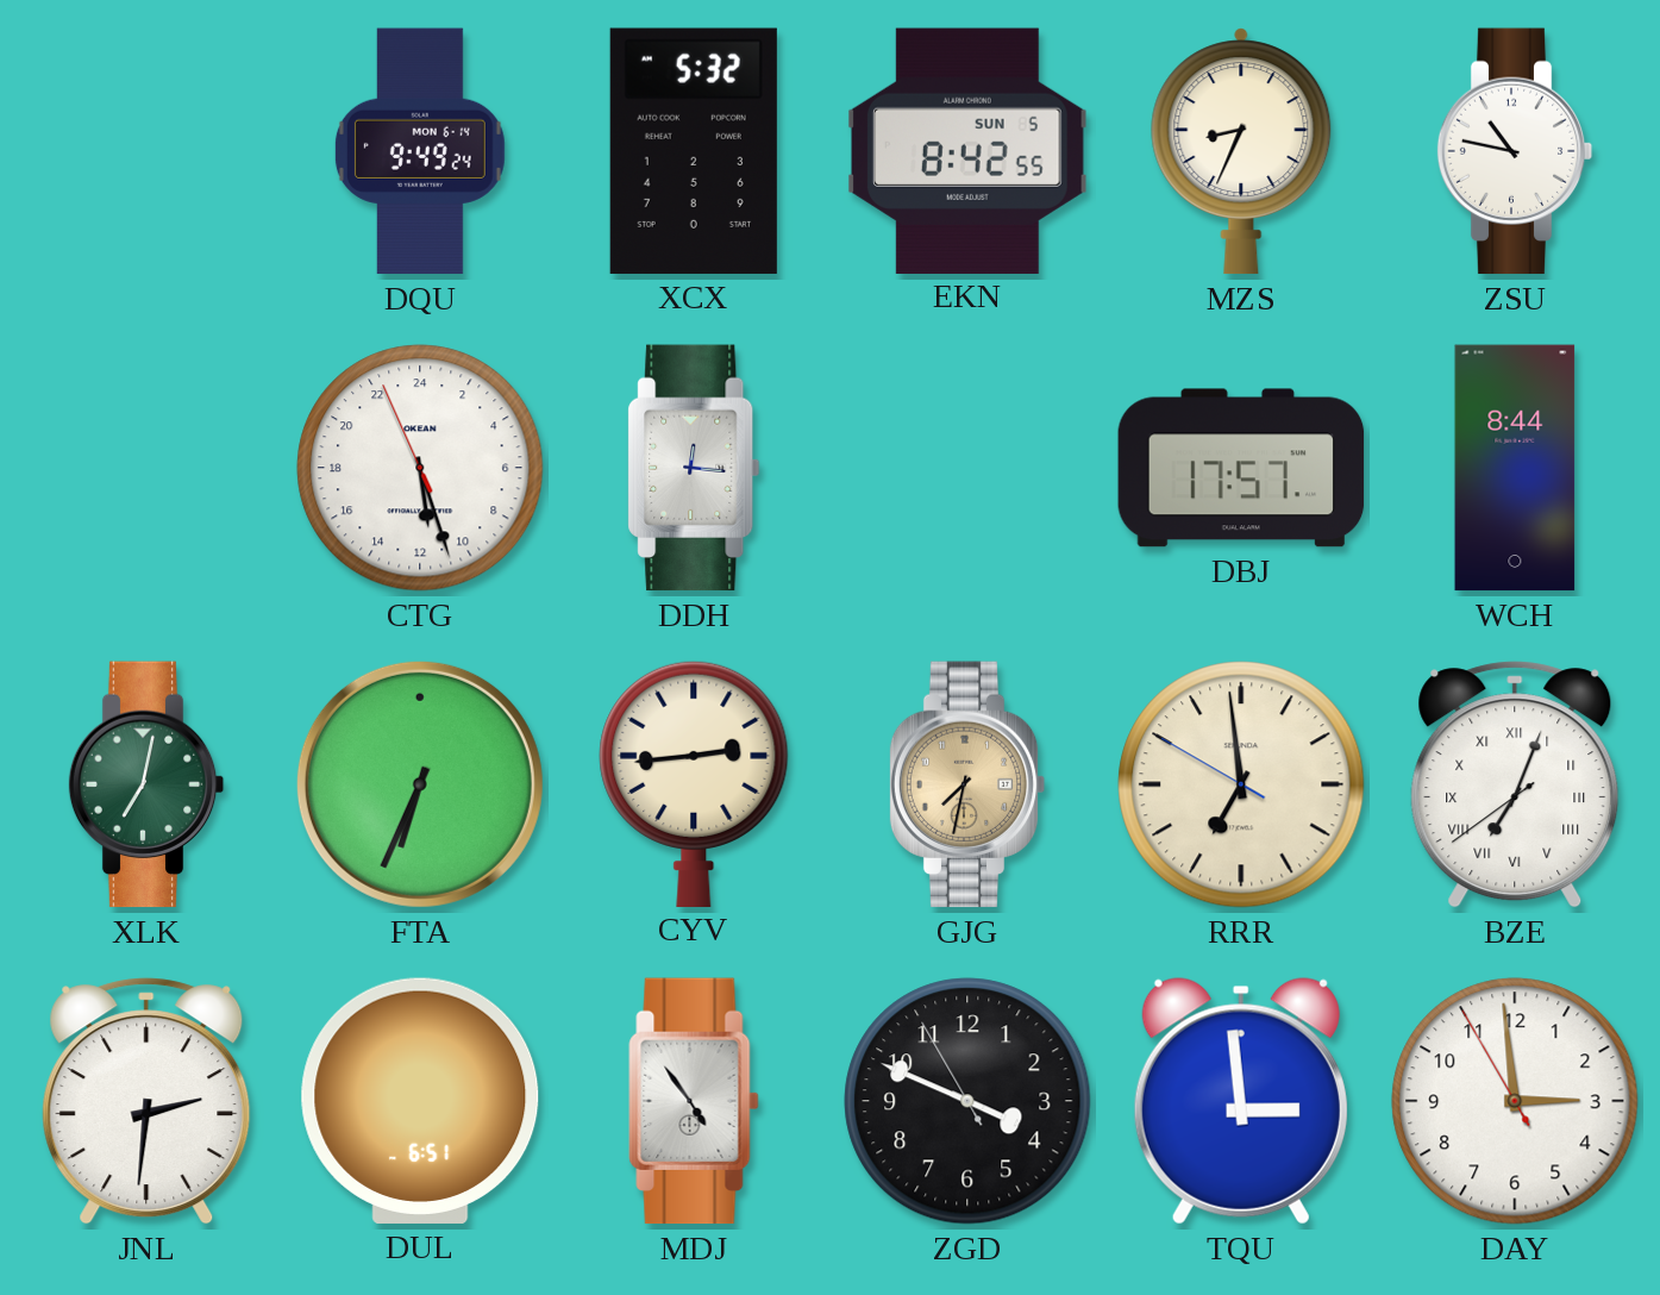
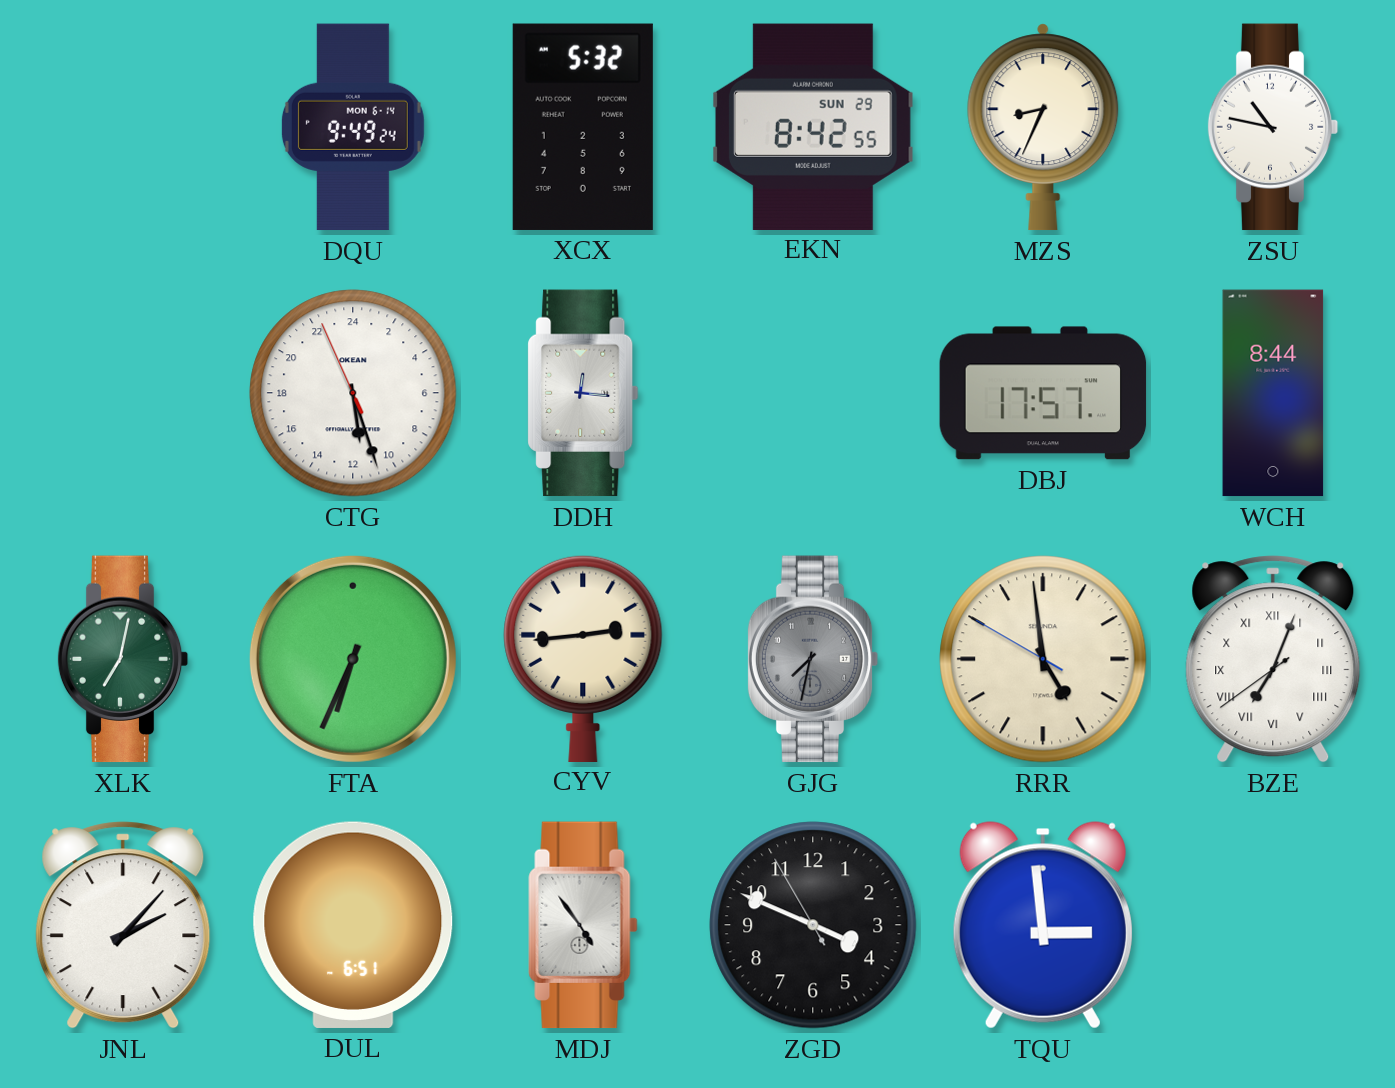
EKN date: SUN 5 -> SUN 29
GJG dial: champagne -> grey
RRR: 6:58 -> 4:58
JNL: 2:31 -> 2:07
DAY: 2:58 -> none
